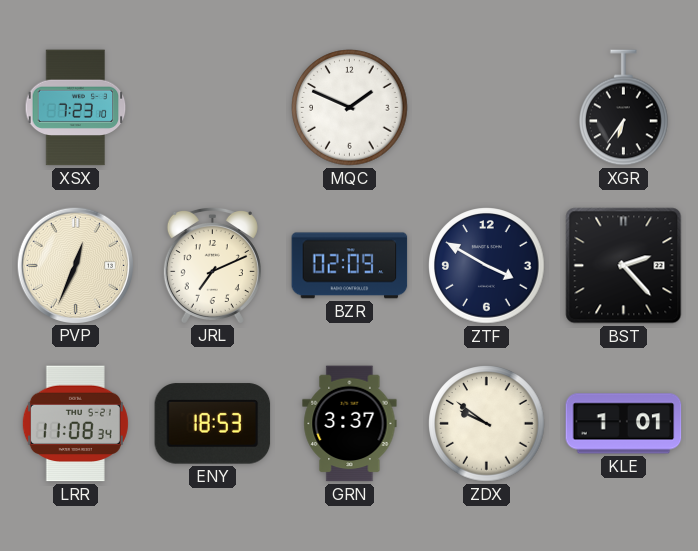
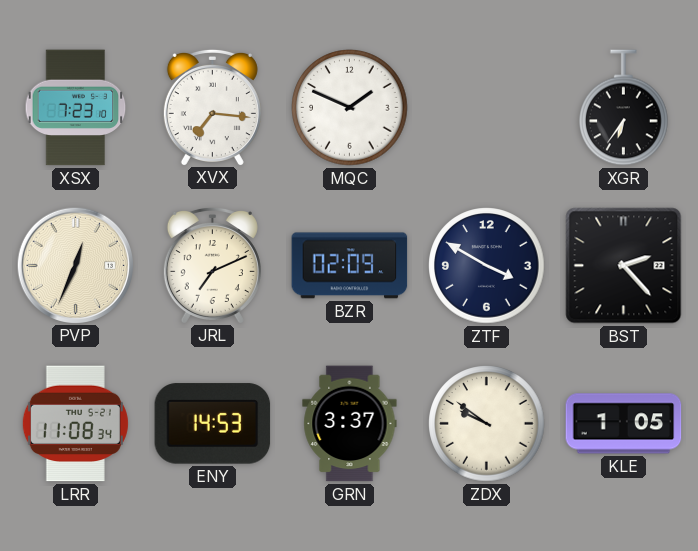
XVX: none -> 7:16
ENY: 18:53 -> 14:53
KLE: 1:01 -> 1:05
